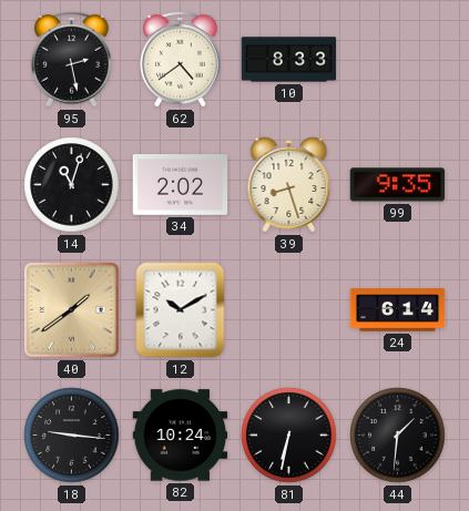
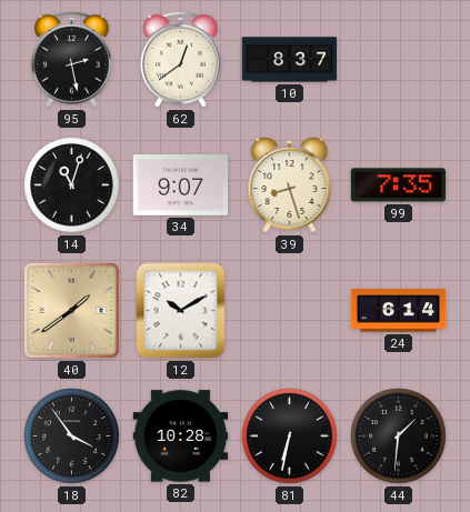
62: 4:39 -> 12:39
10: 8:33 -> 8:37
34: 2:02 -> 9:07
99: 9:35 -> 7:35
18: 9:16 -> 3:54
82: 10:24 -> 10:28
